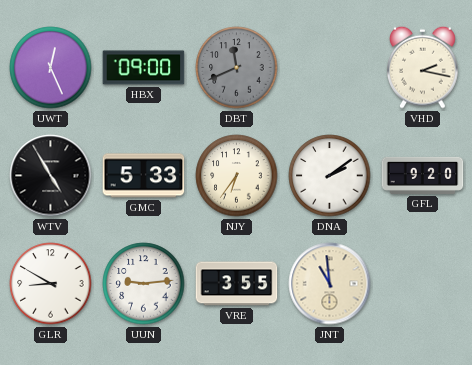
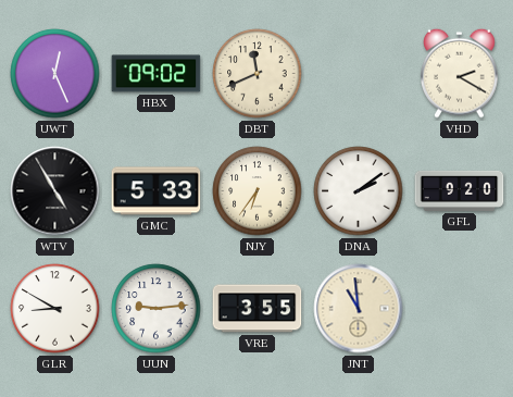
HBX: 09:00 -> 09:02
DBT dial: grey -> cream
VHD: 2:17 -> 2:20
